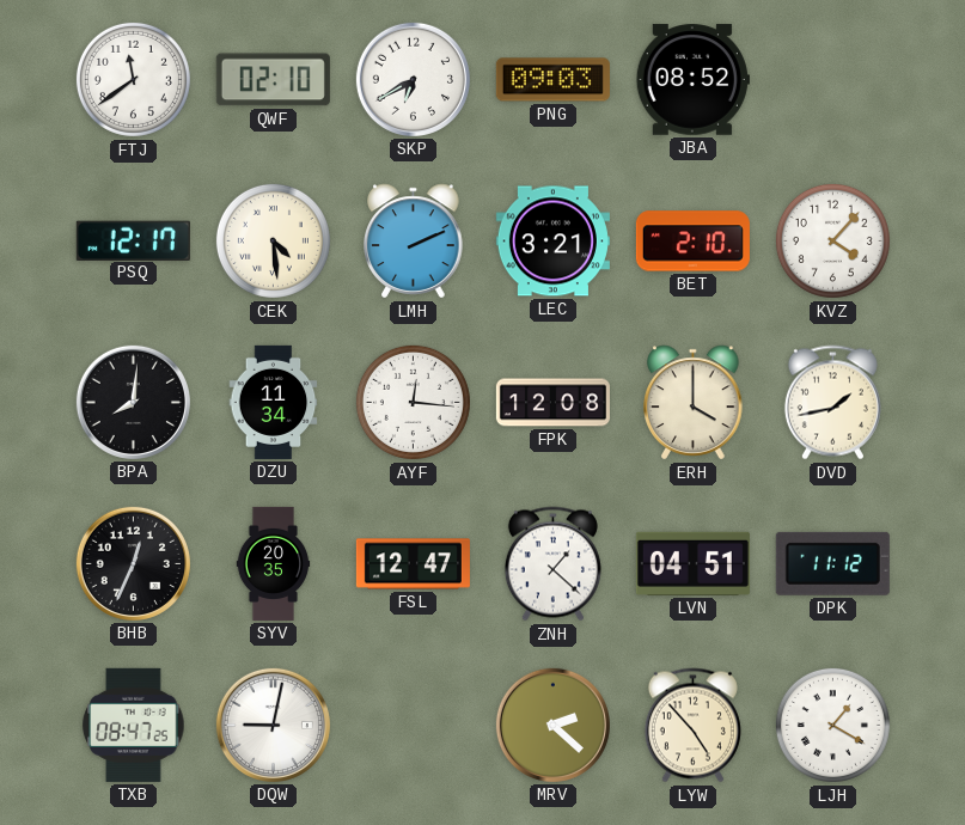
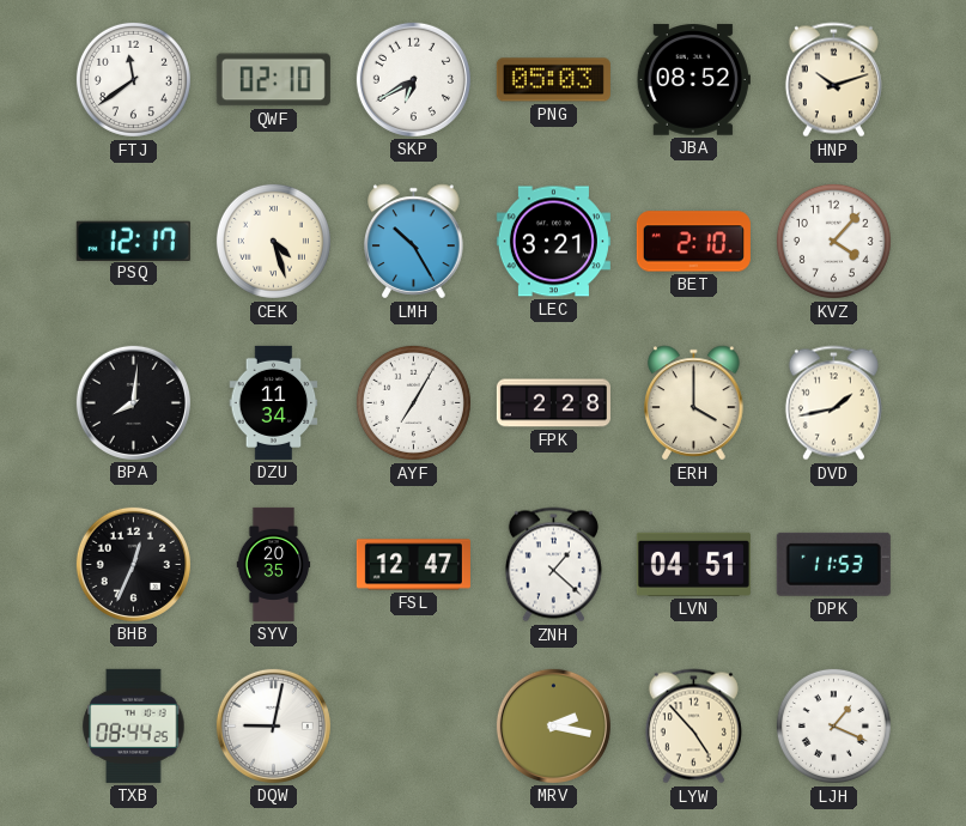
PNG: 09:03 -> 05:03
HNP: none -> 10:12
CEK: 4:29 -> 4:27
LMH: 2:11 -> 10:25
AYF: 12:16 -> 7:05
FPK: 12:08 -> 2:28
DPK: 11:12 -> 11:53
TXB: 08:47 -> 08:44
MRV: 2:22 -> 2:17
LJH: 1:20 -> 1:19
